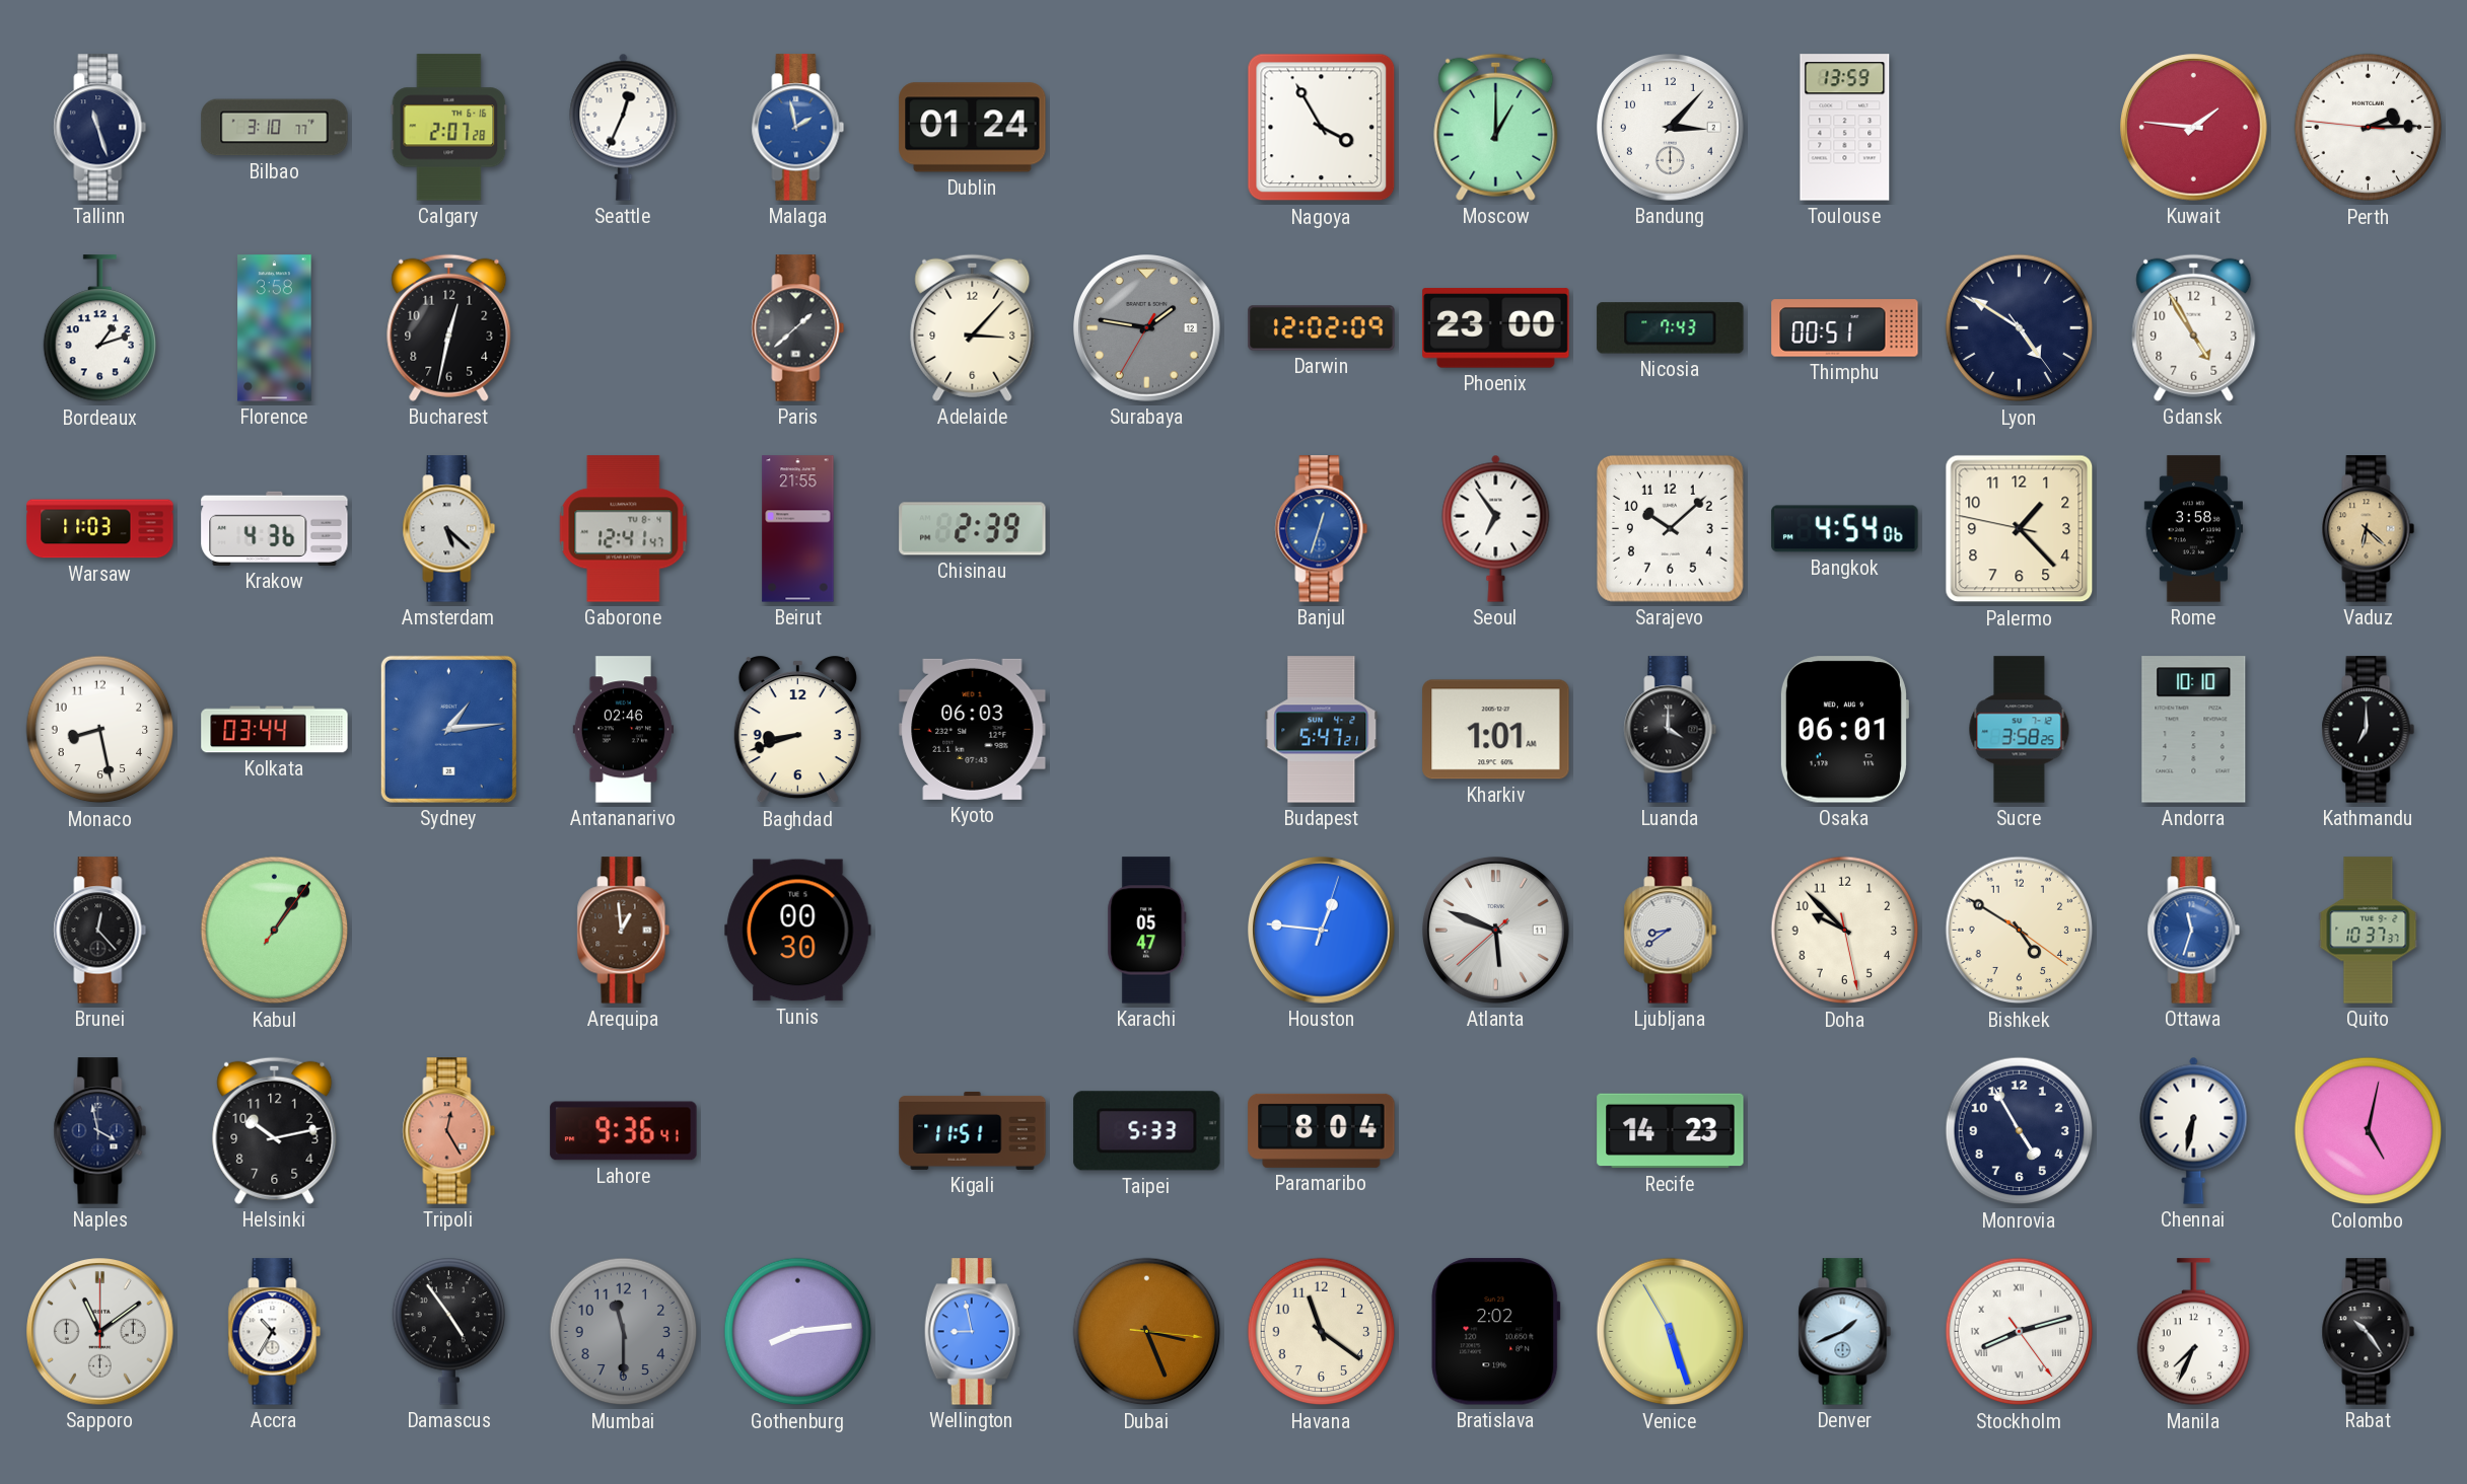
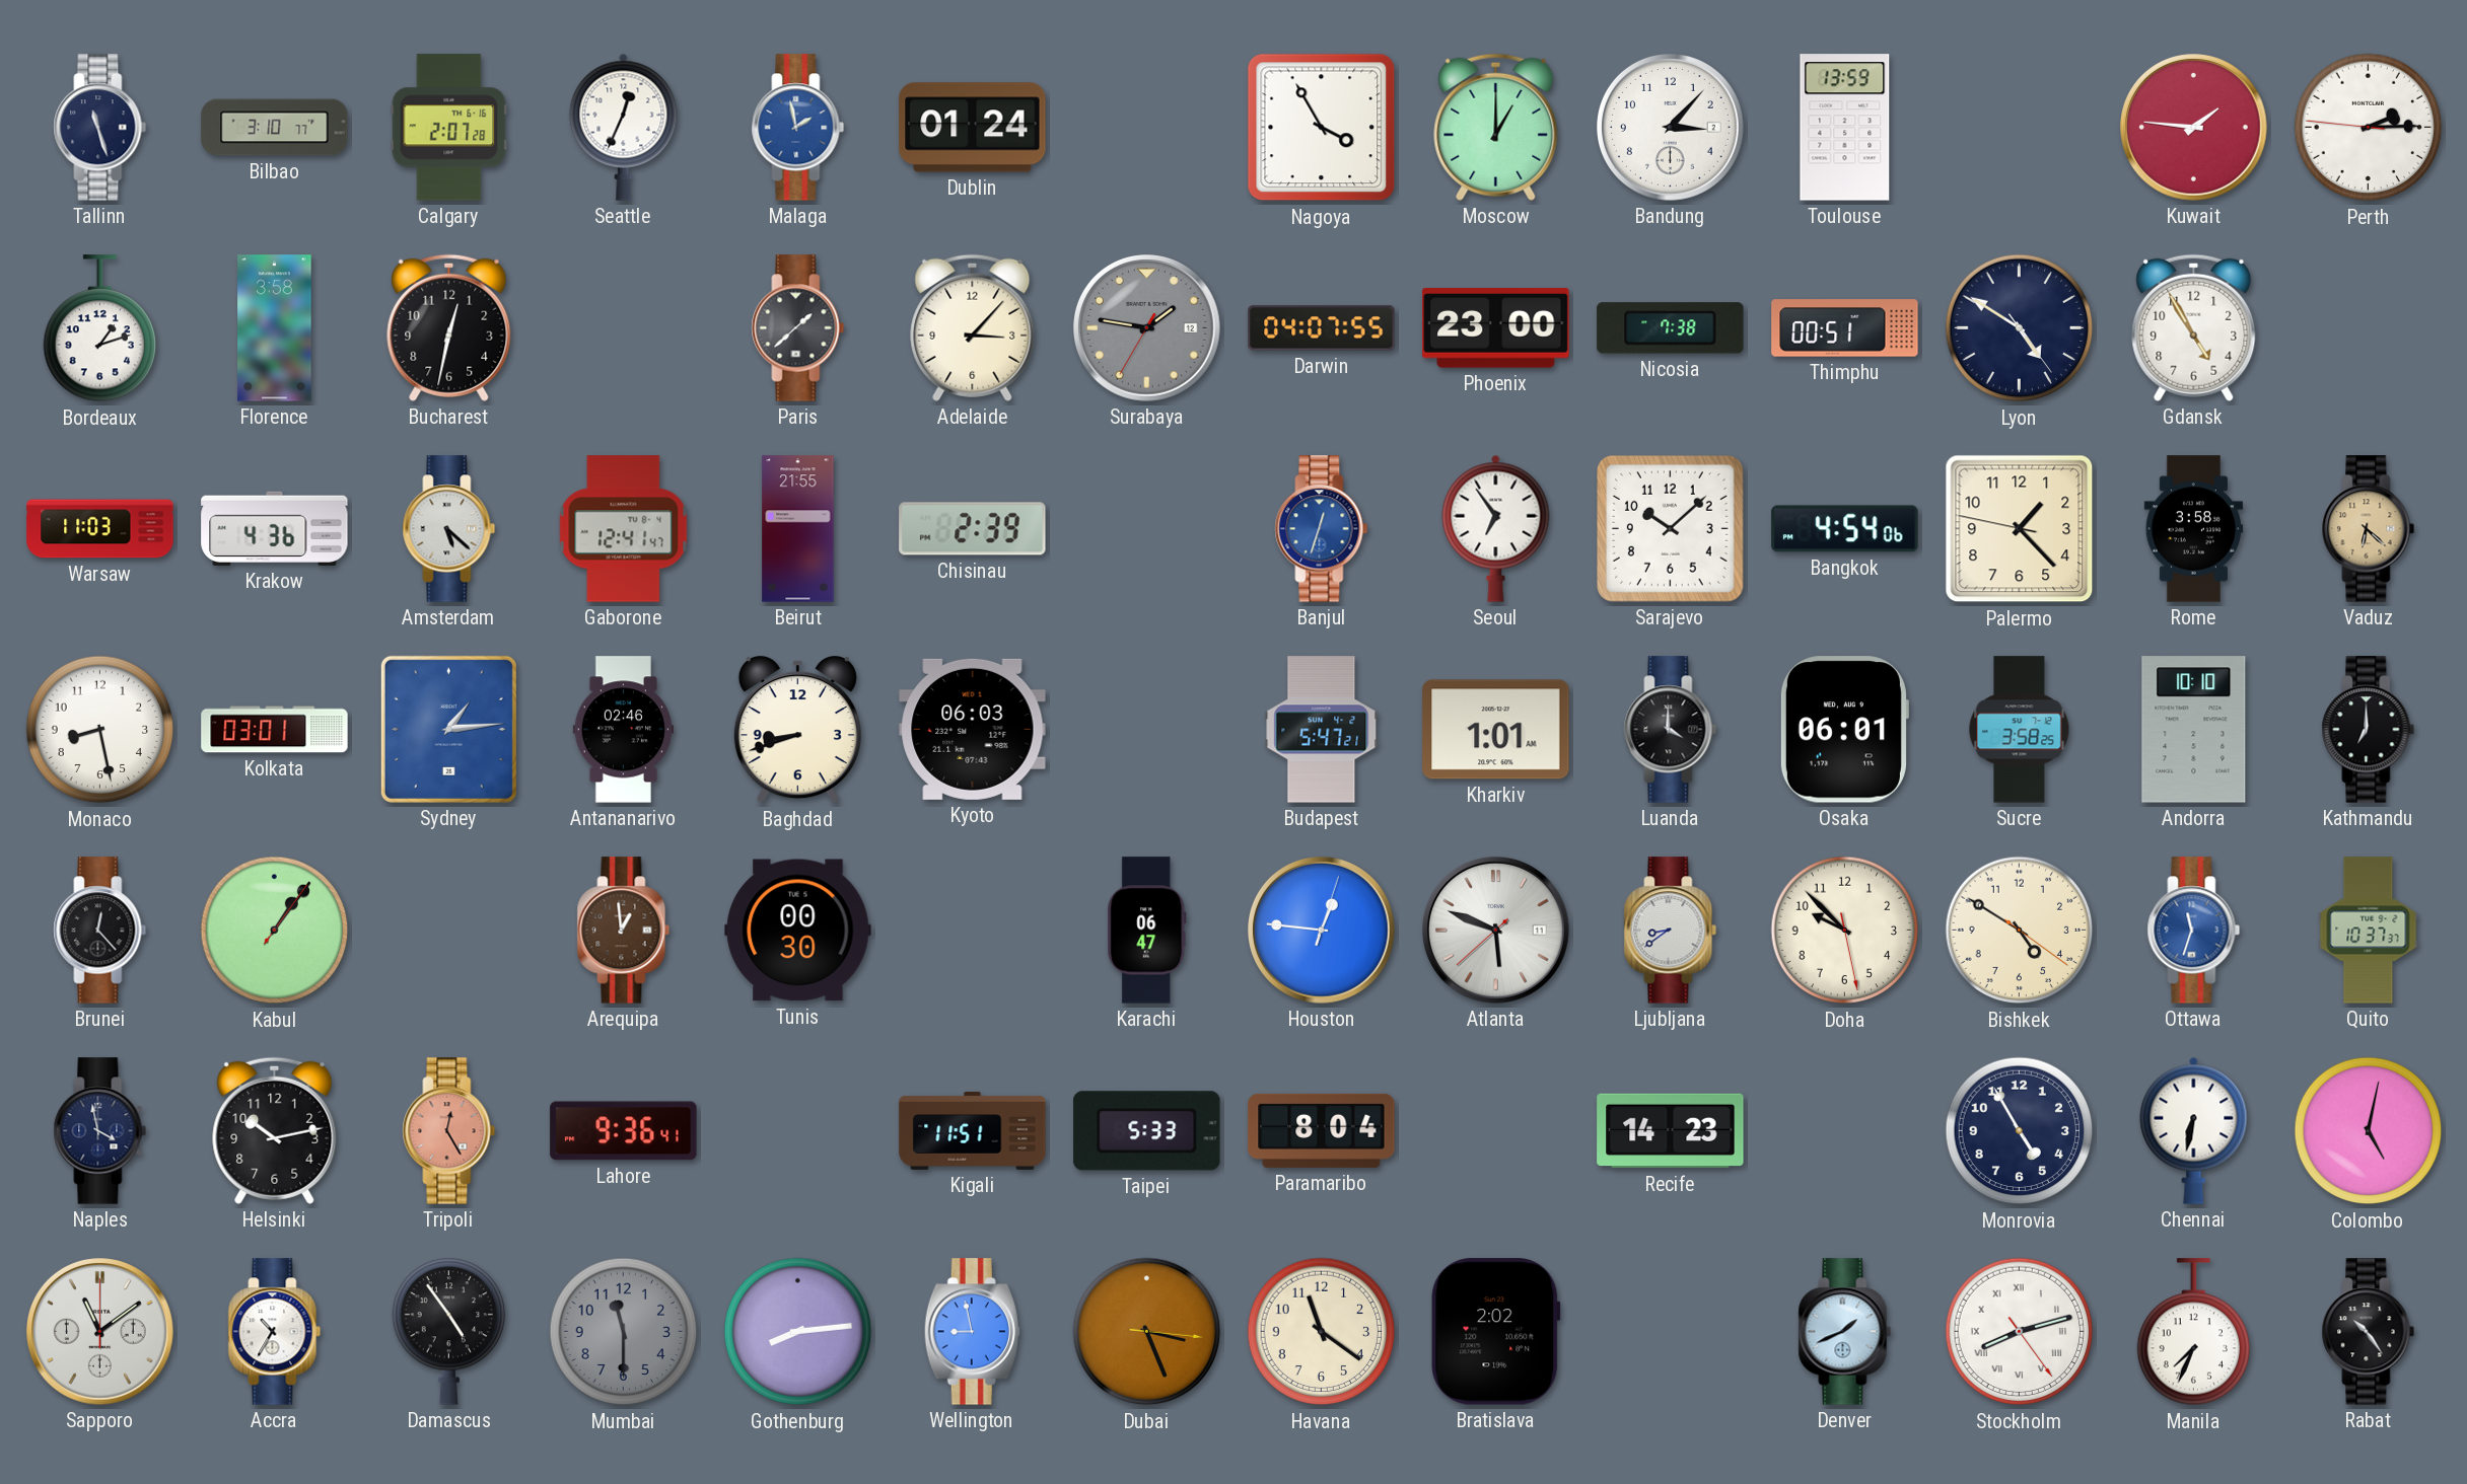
Darwin: 12:02 -> 04:07
Nicosia: 7:43 -> 7:38
Kolkata: 03:44 -> 03:01
Karachi: 05:47 -> 06:47
Venice: 5:26 -> none
